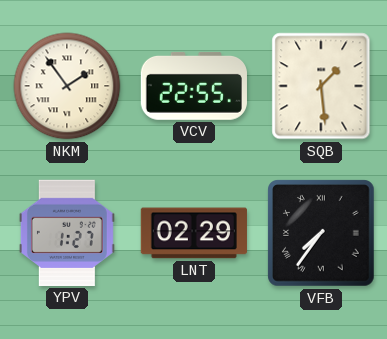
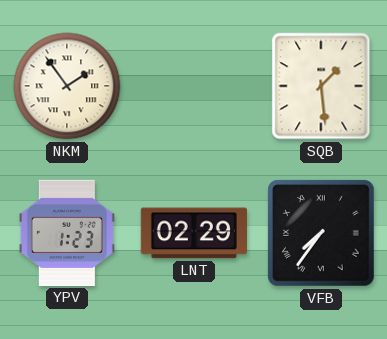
VCV: 22:55 -> none
YPV: 1:27 -> 1:23
